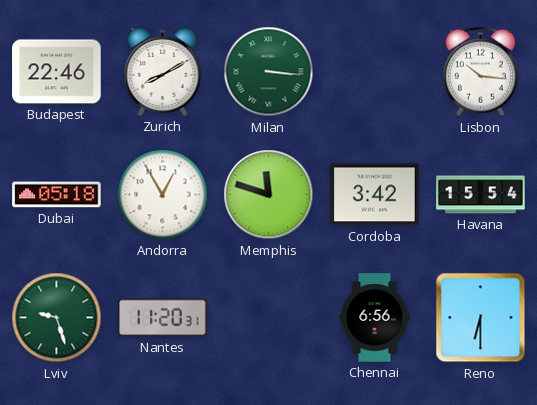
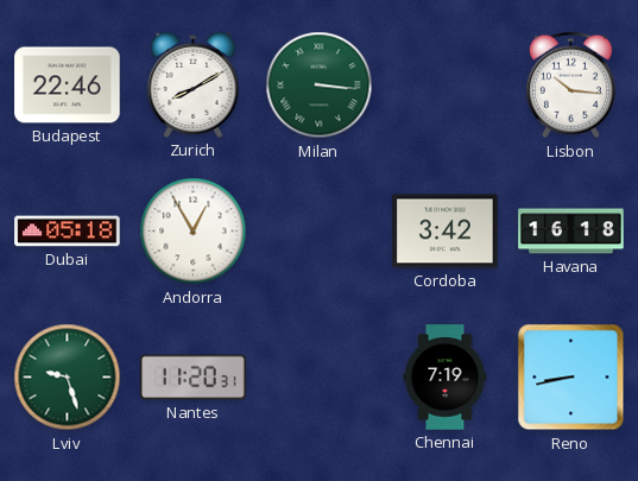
Memphis: 11:48 -> none
Havana: 15:54 -> 16:18
Chennai: 6:56 -> 7:19
Reno: 6:30 -> 8:43
